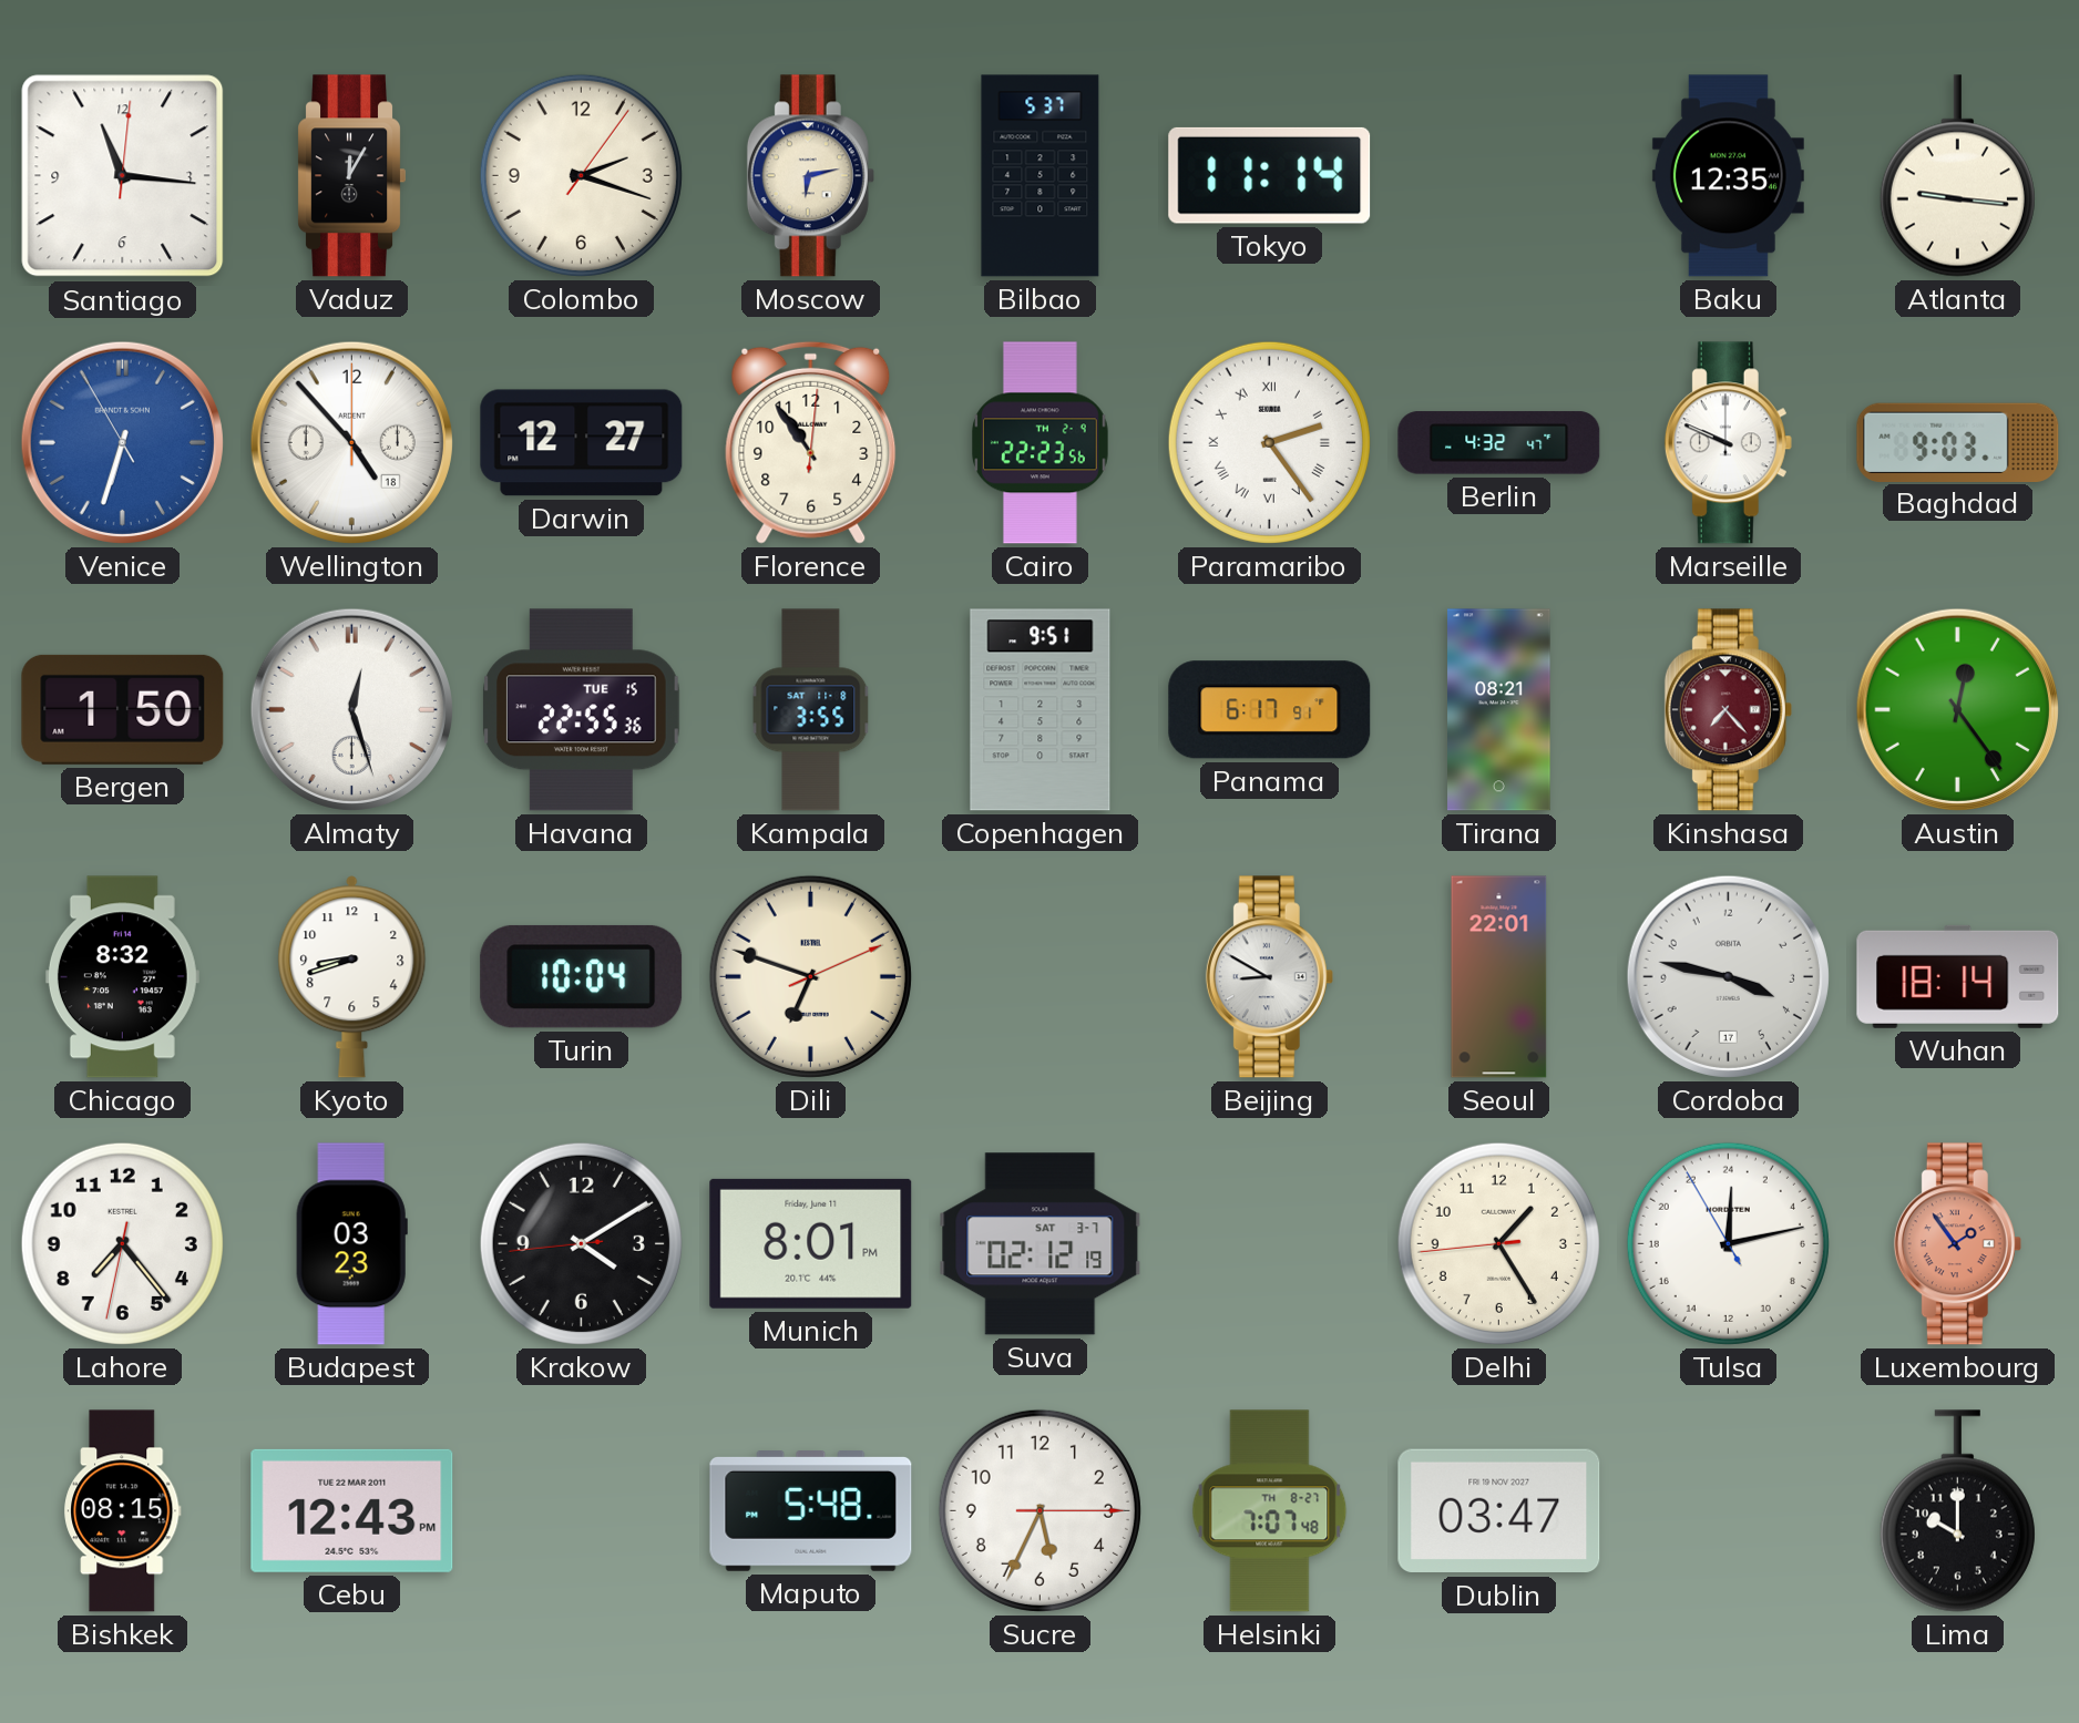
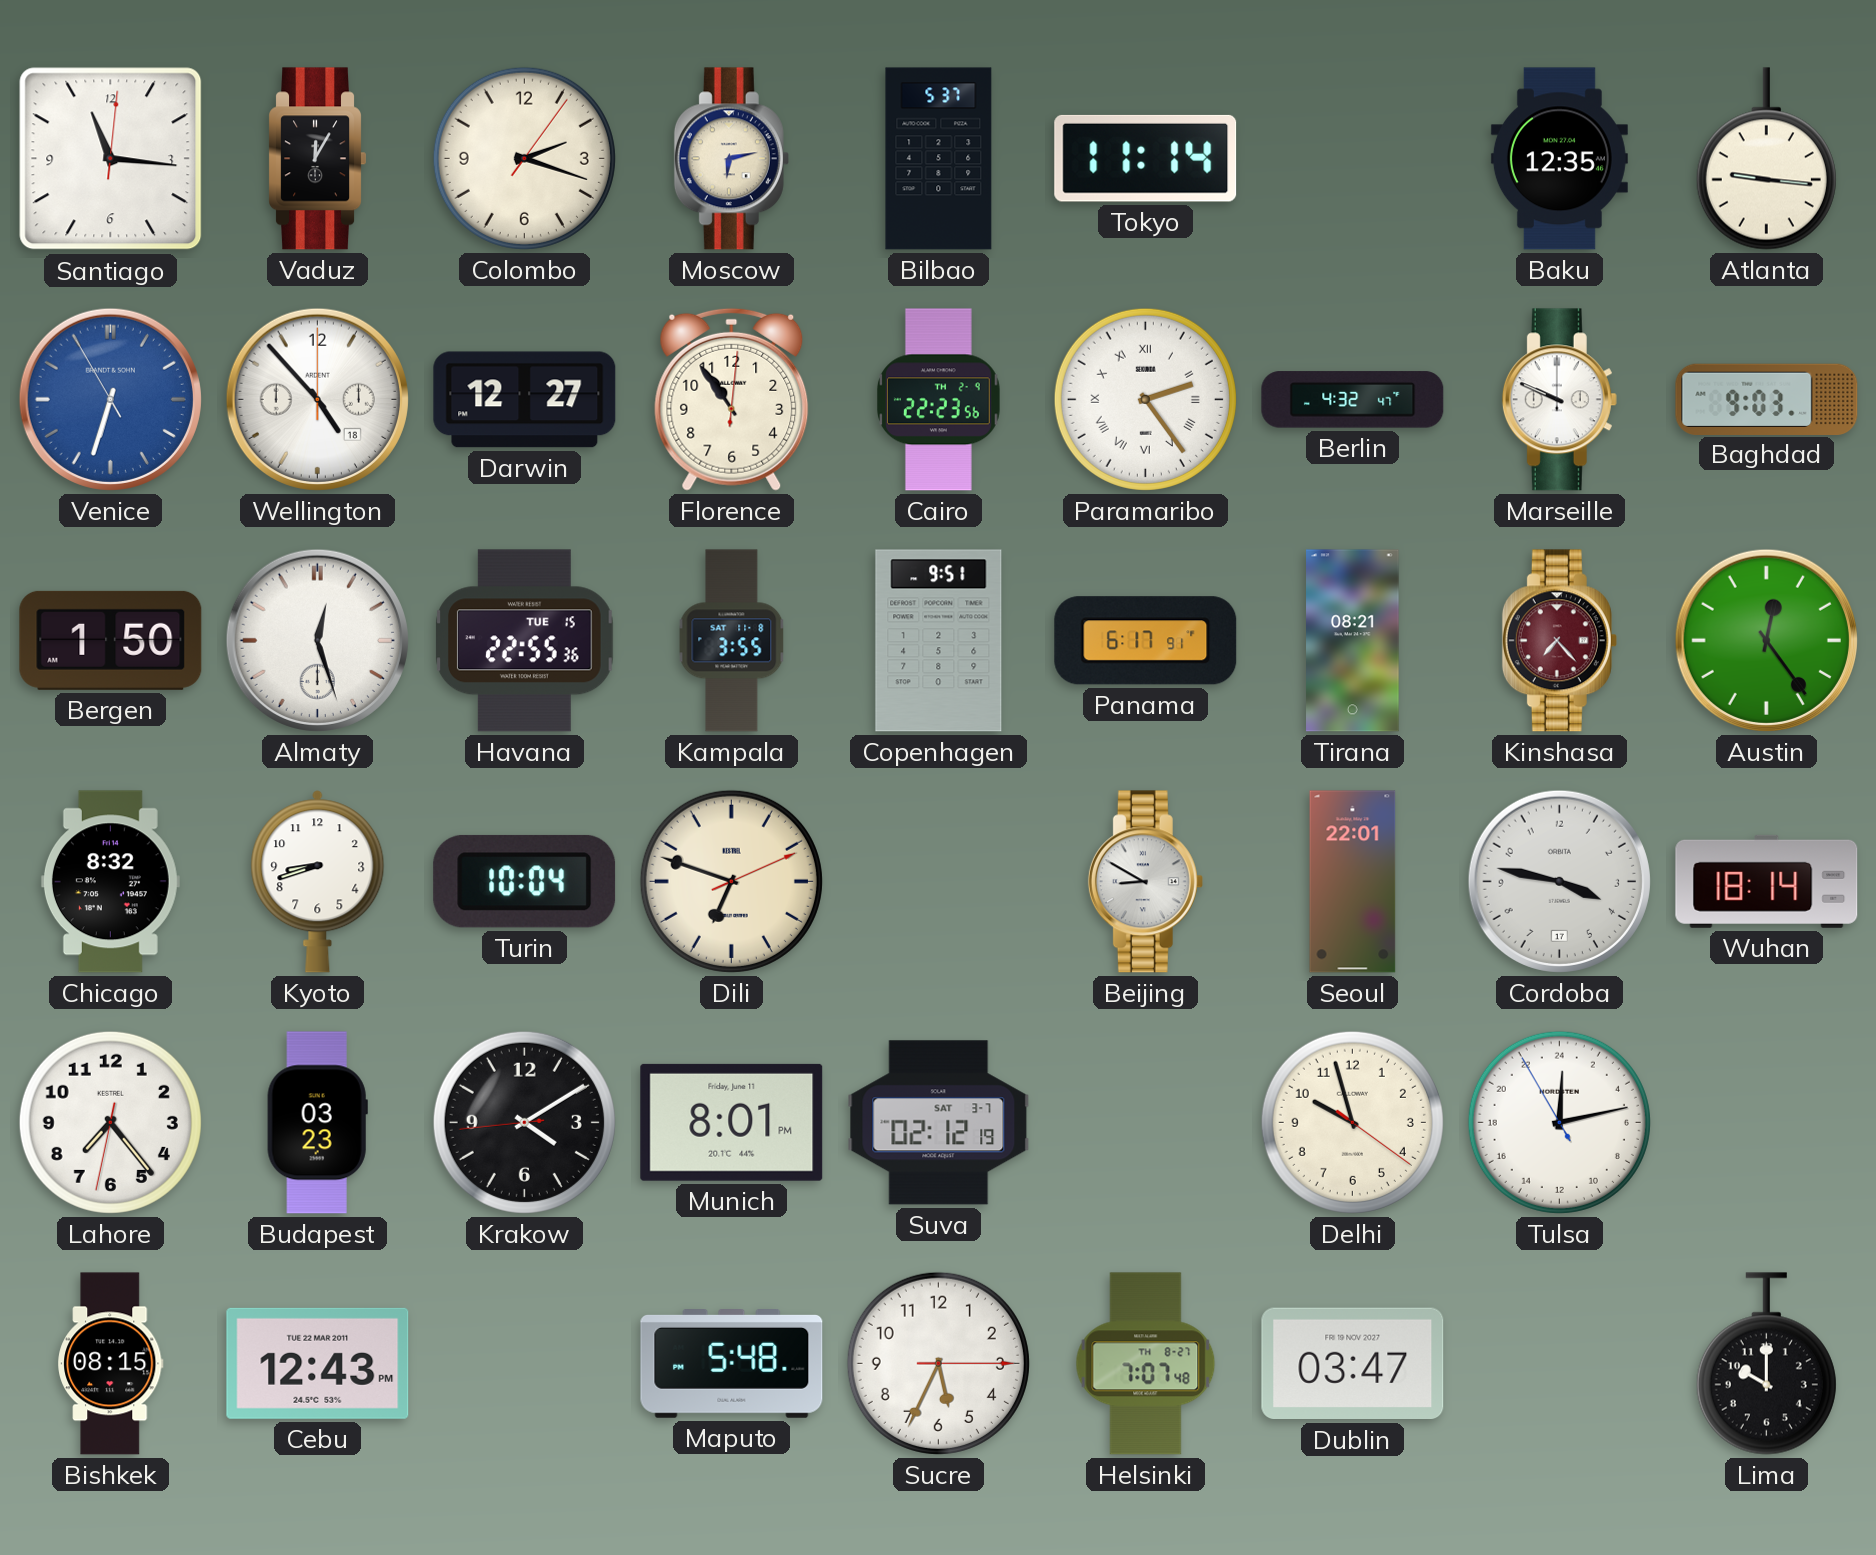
Delhi: 1:24 -> 9:57
Luxembourg: 1:54 -> none
